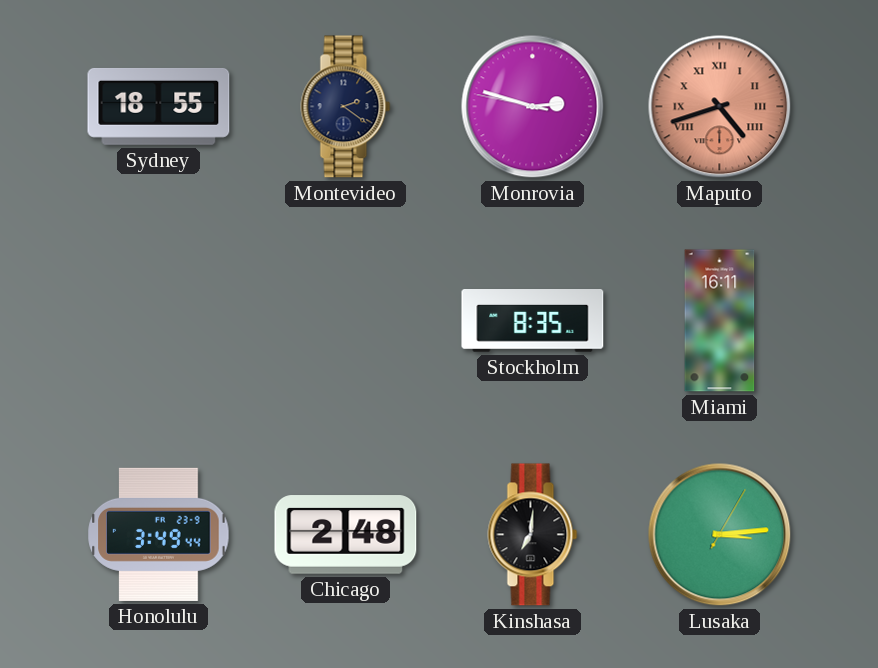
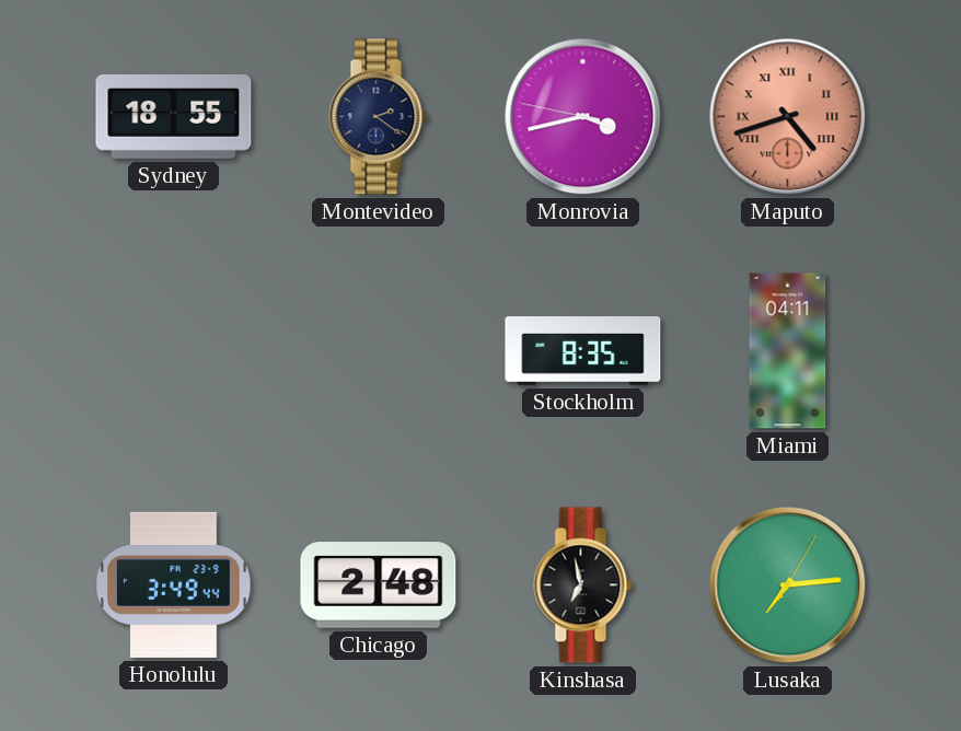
Monrovia: 2:47 -> 3:42
Miami: 16:11 -> 04:11
Kinshasa: 7:01 -> 6:58
Lusaka: 3:14 -> 7:14
